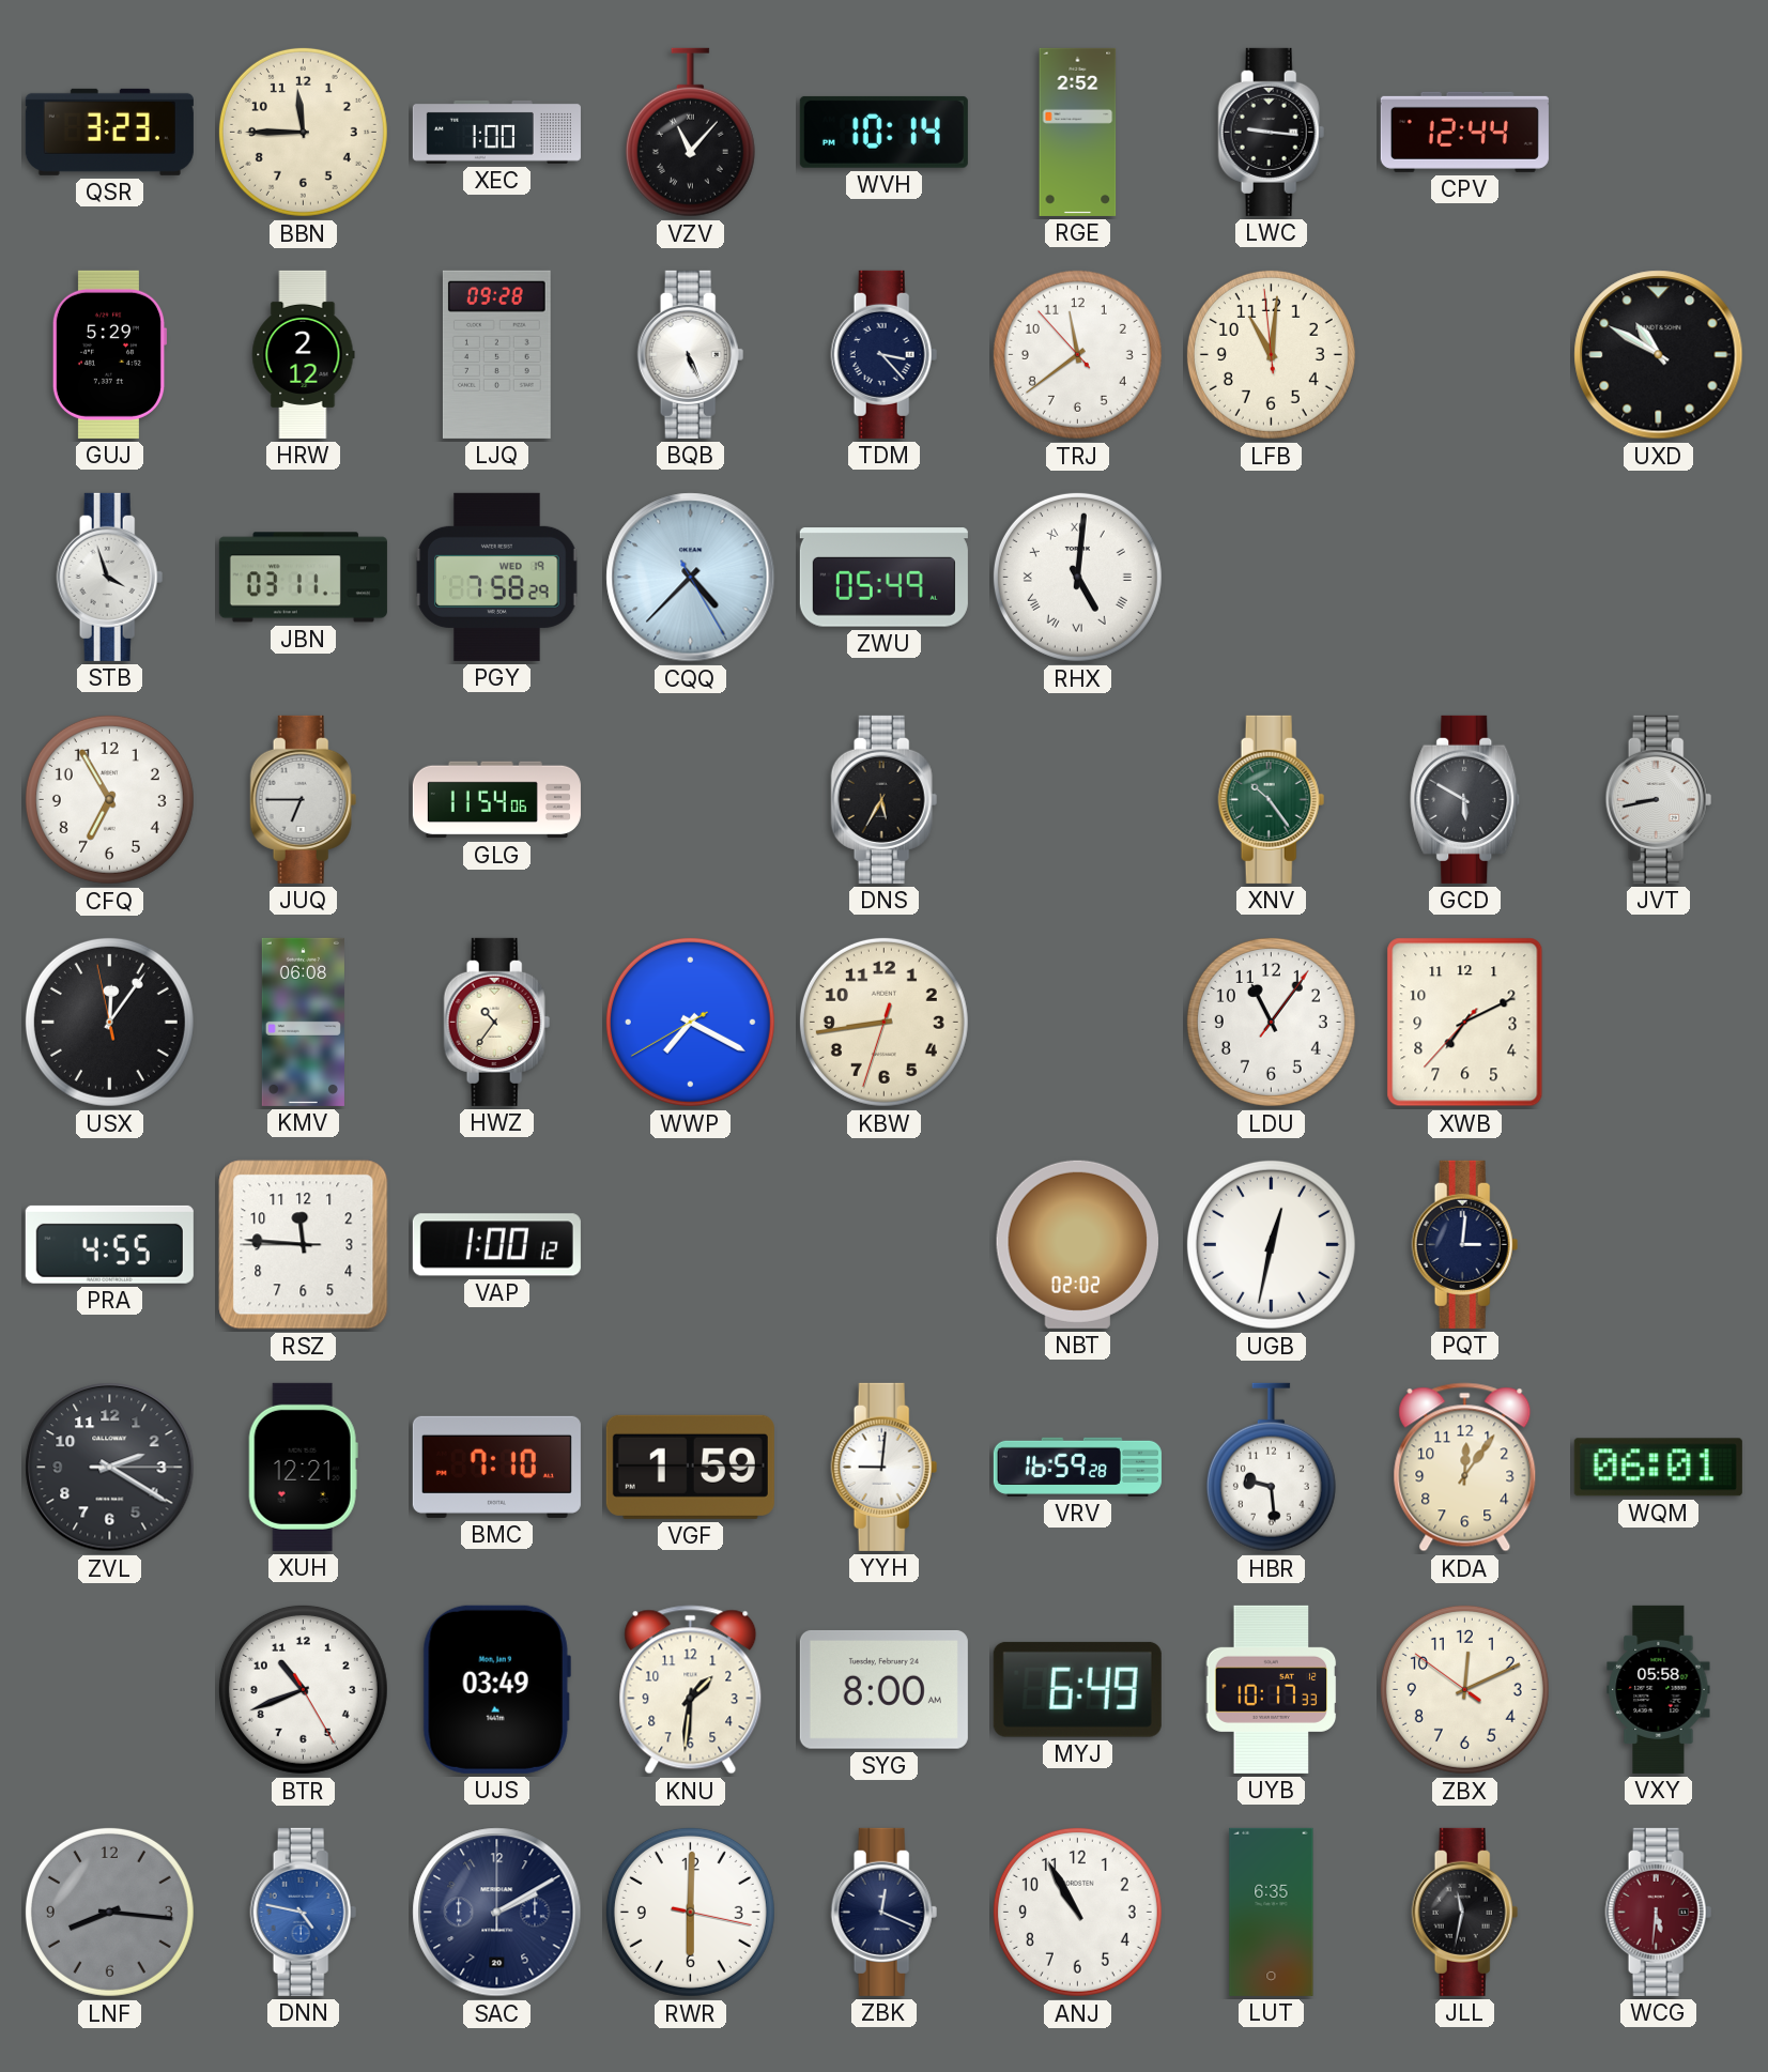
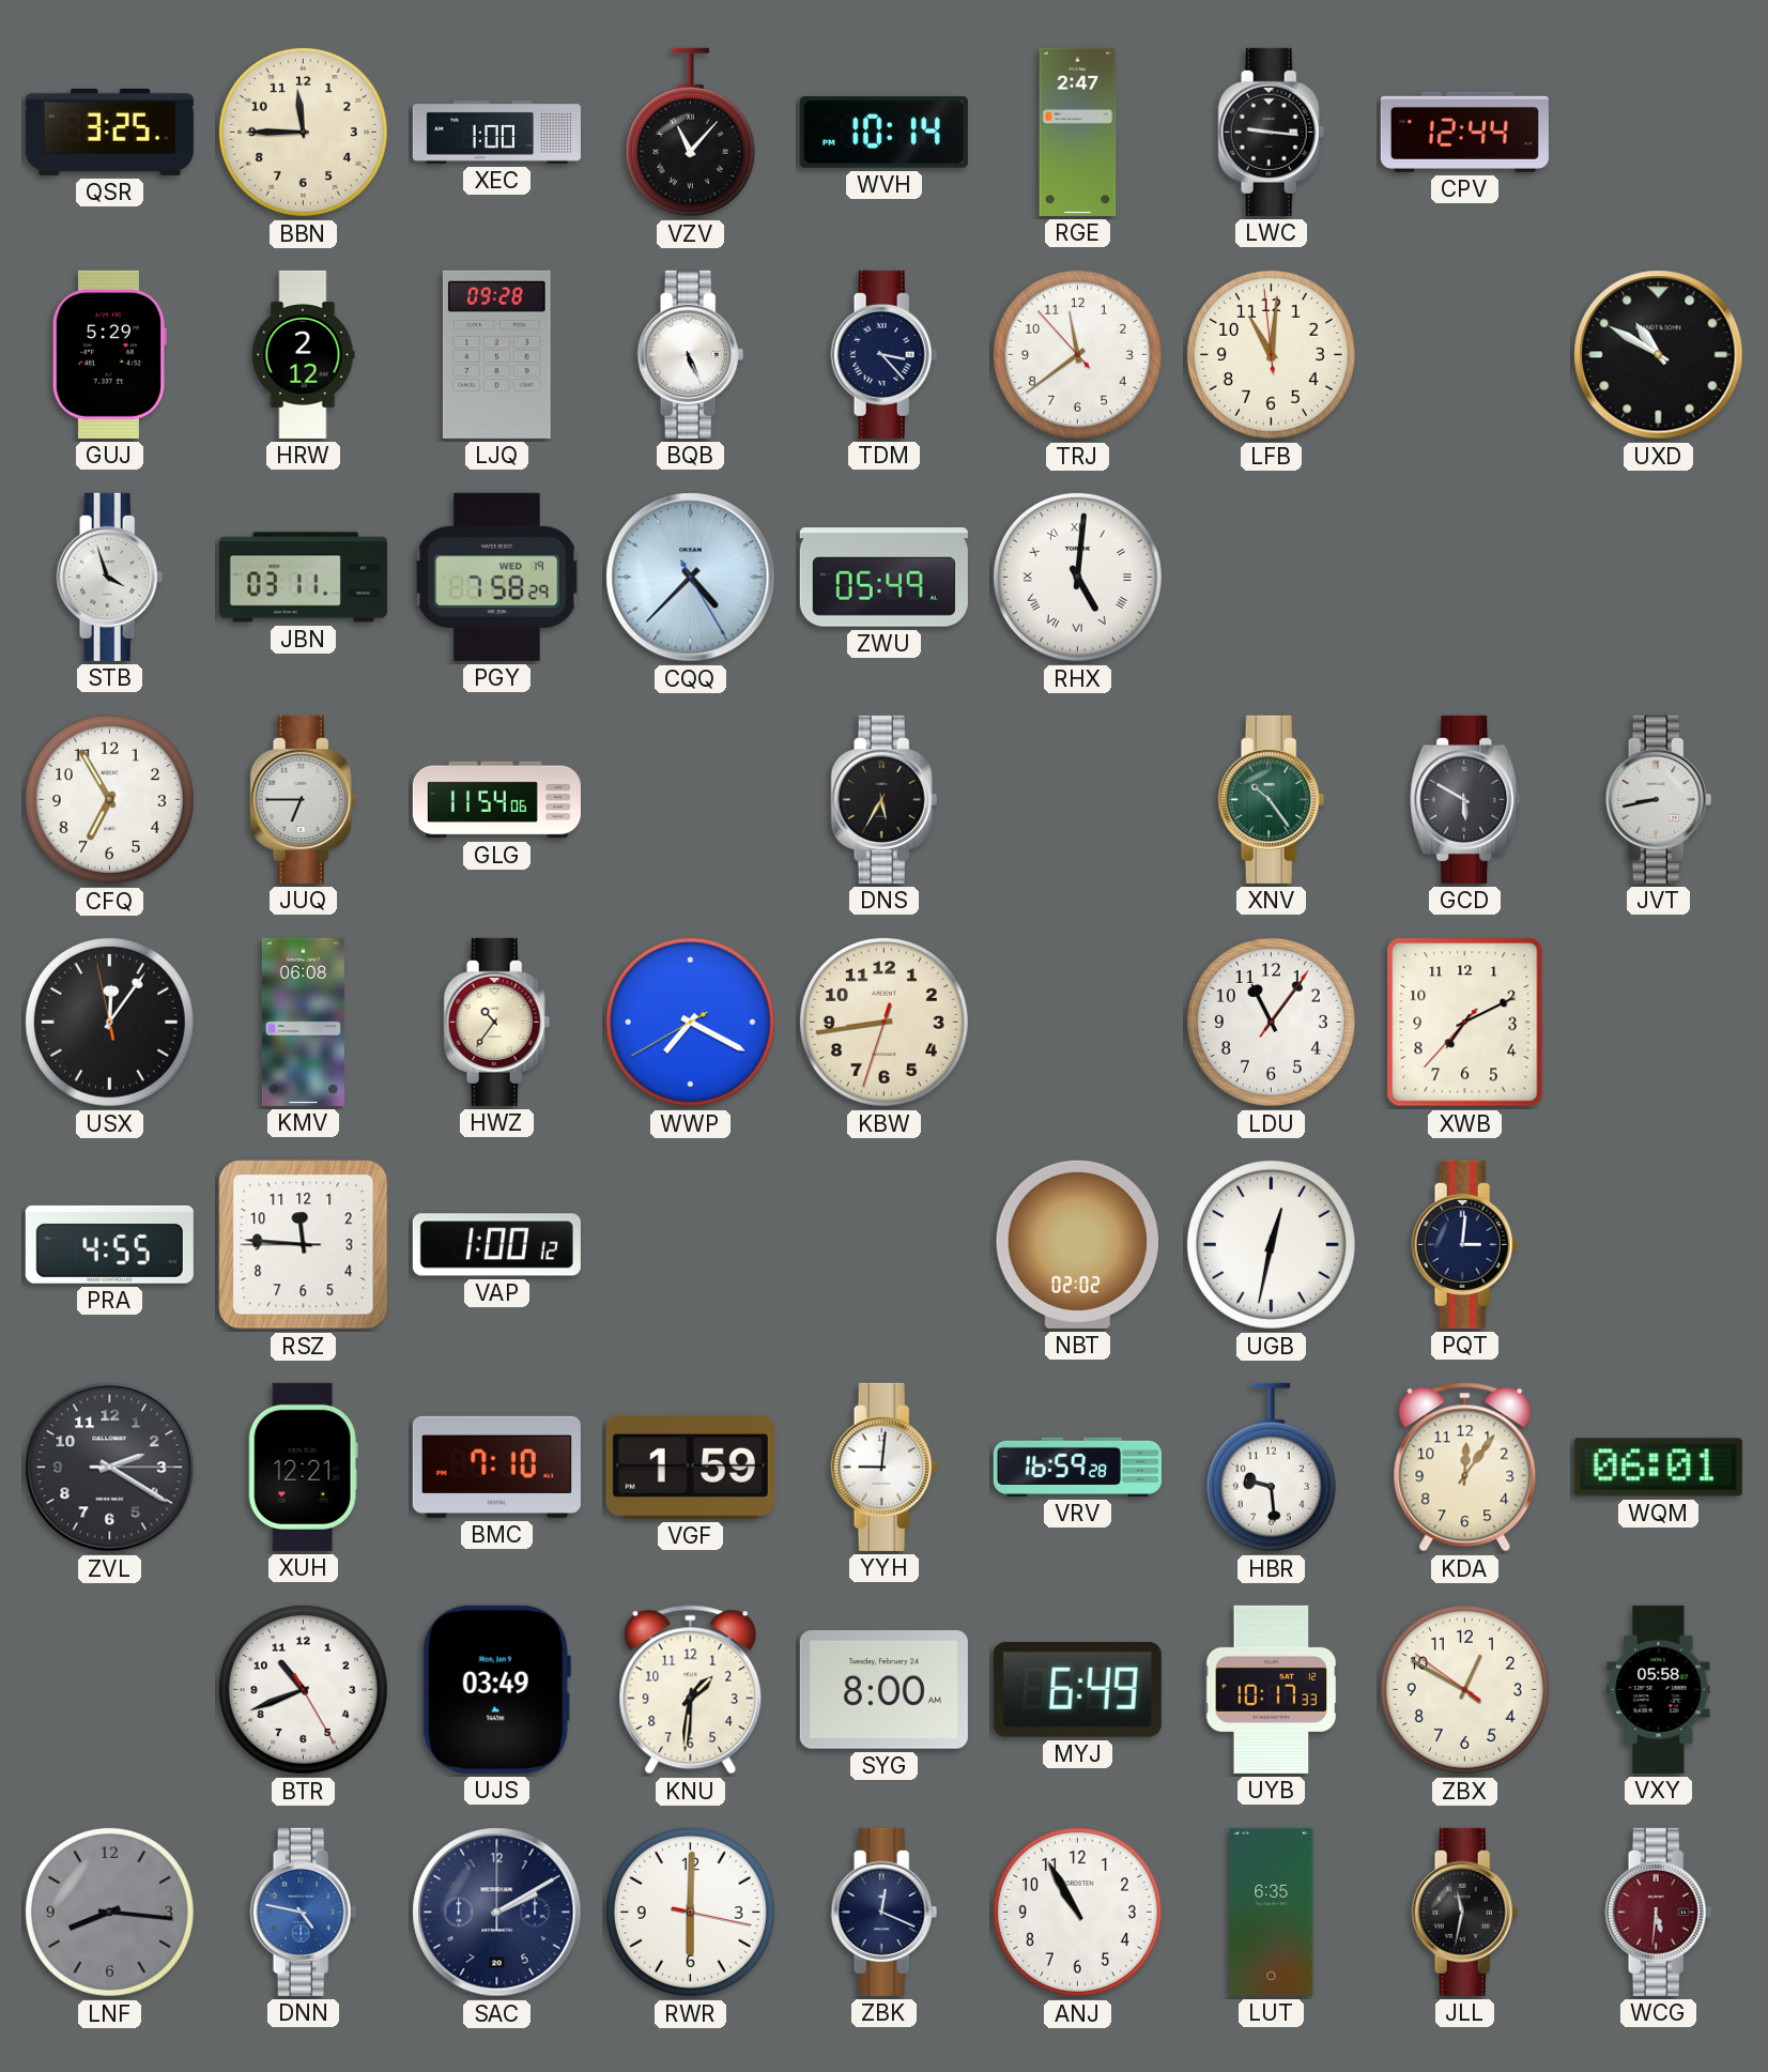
QSR: 3:23 -> 3:25
RGE: 2:52 -> 2:47
ZBX: 12:10 -> 12:49
